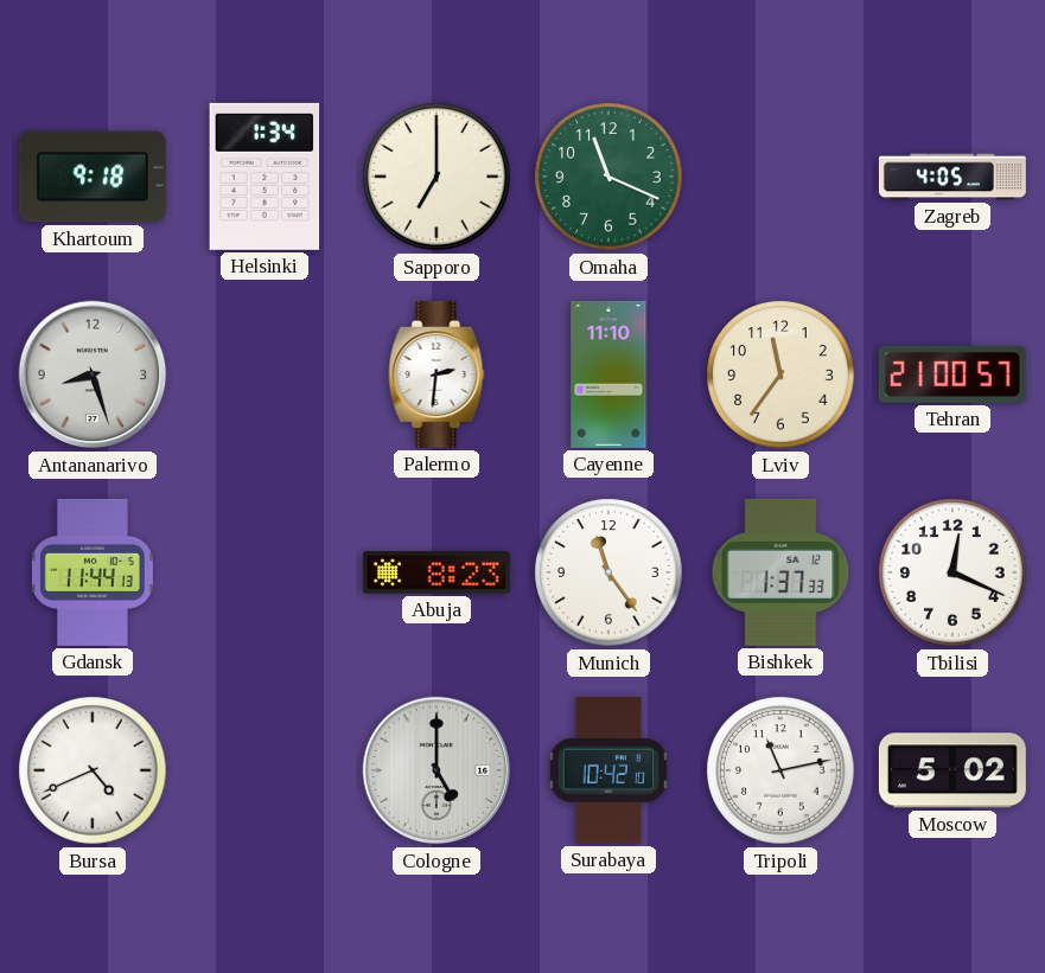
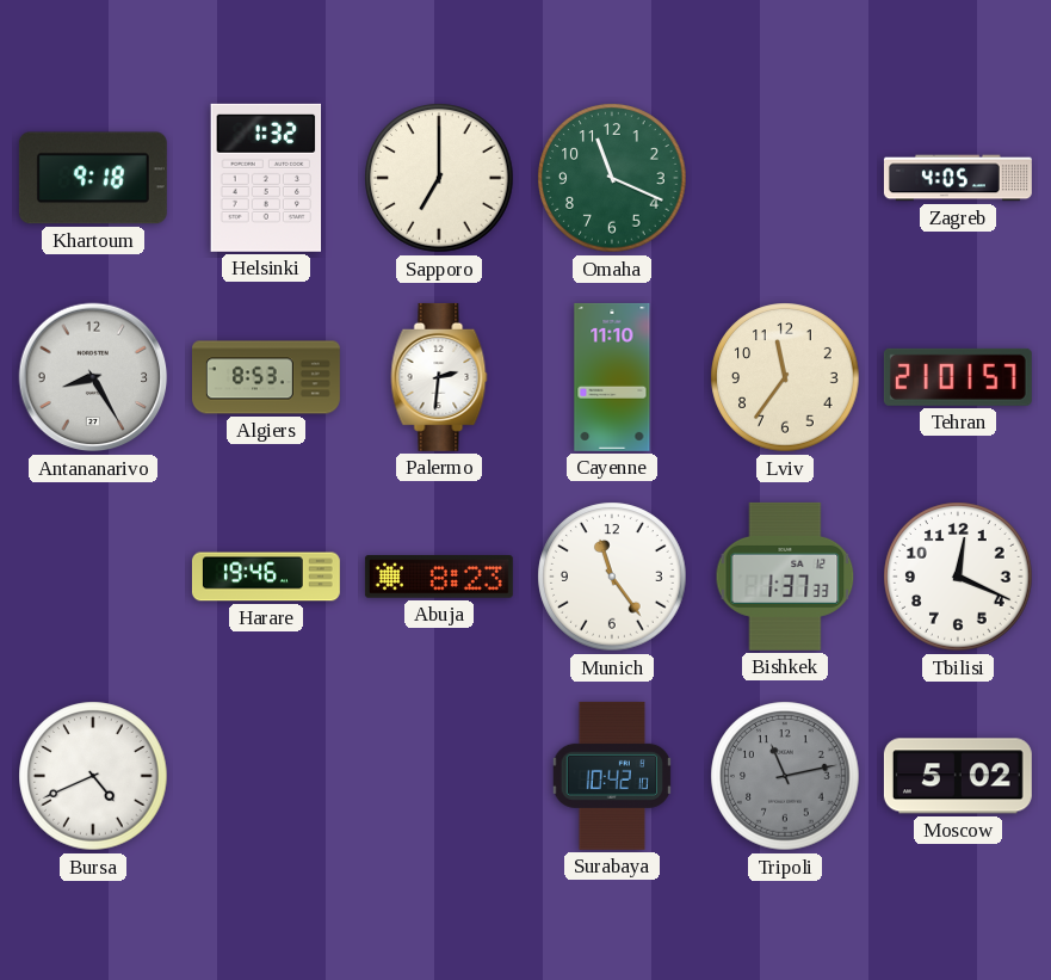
Helsinki: 1:34 -> 1:32
Antananarivo: 8:27 -> 8:25
Algiers: none -> 8:53
Tehran: 21:00 -> 21:01
Gdansk: 11:44 -> none
Harare: none -> 19:46
Cologne: 5:00 -> none
Tripoli dial: white -> grey
